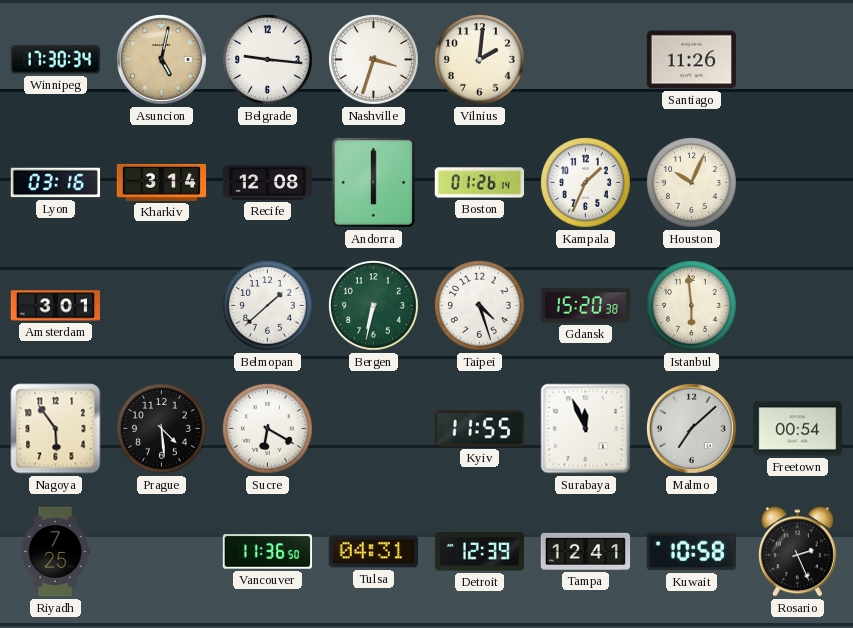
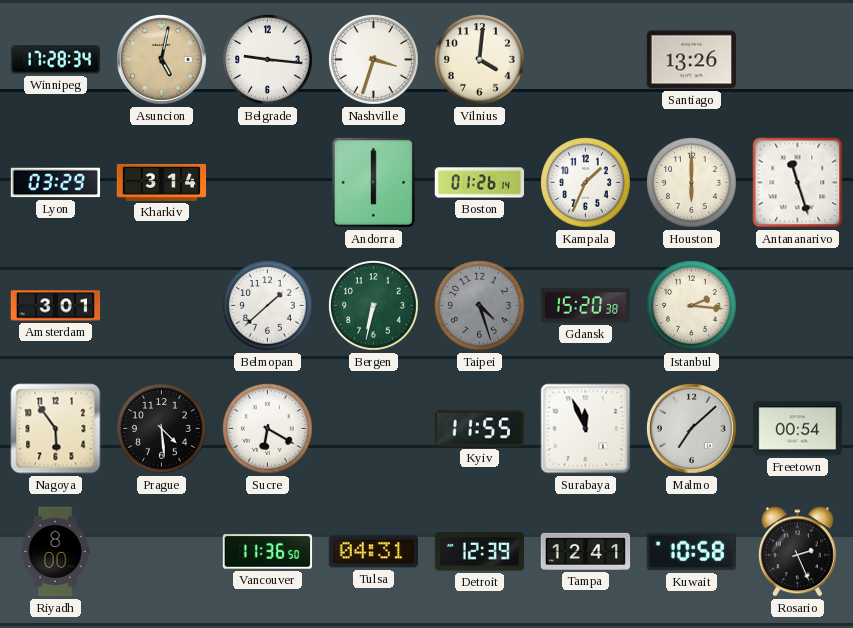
Winnipeg: 17:30 -> 17:28
Vilnius: 2:01 -> 4:01
Santiago: 11:26 -> 13:26
Lyon: 03:16 -> 03:29
Recife: 12:08 -> none
Houston: 10:04 -> 6:00
Antananarivo: none -> 11:27
Taipei dial: white -> grey
Istanbul: 5:59 -> 2:16
Riyadh: 7:25 -> 8:00
